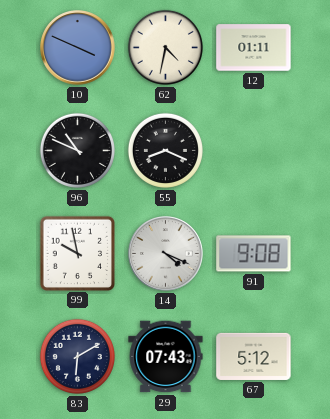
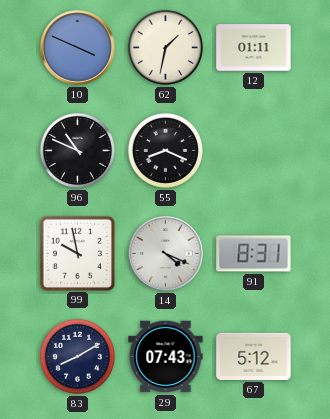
62: 4:32 -> 1:32
91: 9:08 -> 8:31
83: 6:10 -> 8:10
